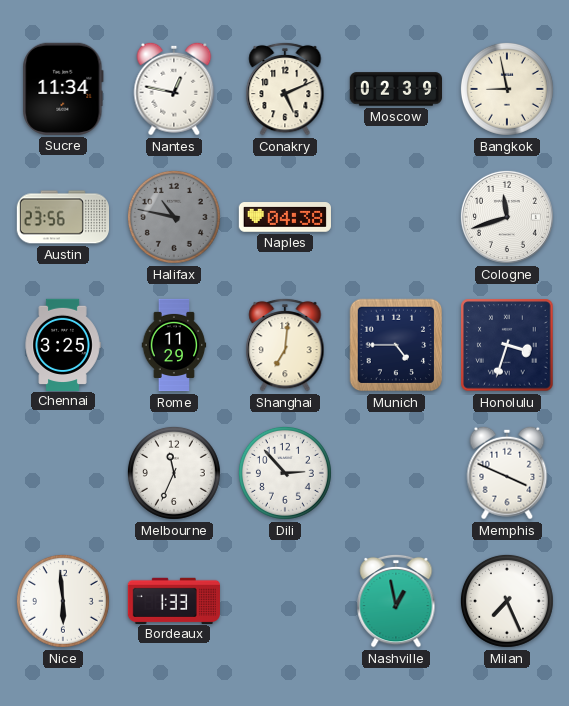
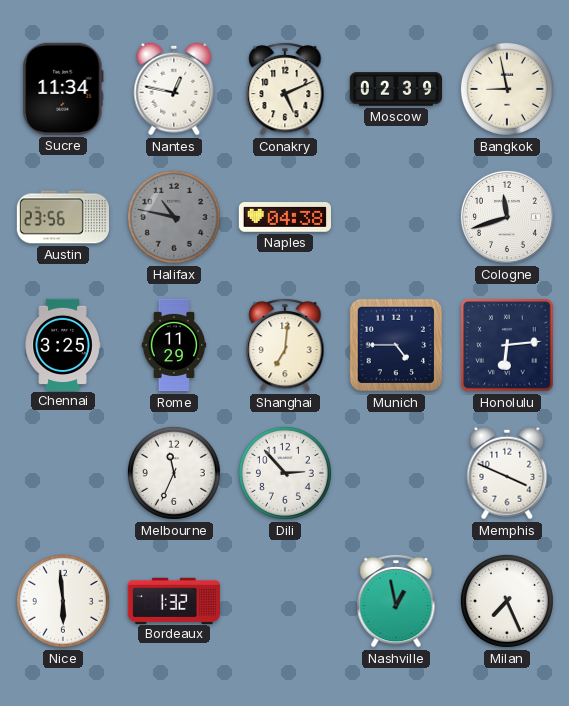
Honolulu: 3:33 -> 6:14
Bordeaux: 1:33 -> 1:32
